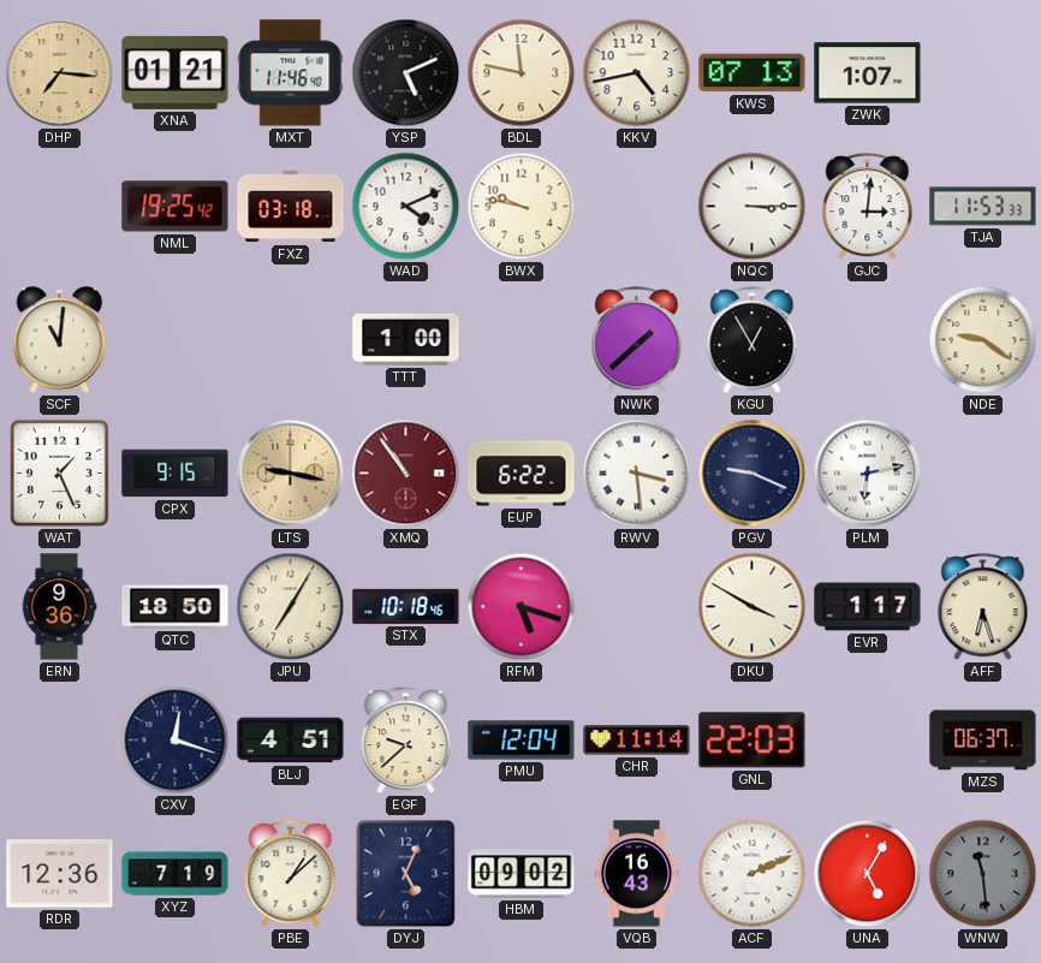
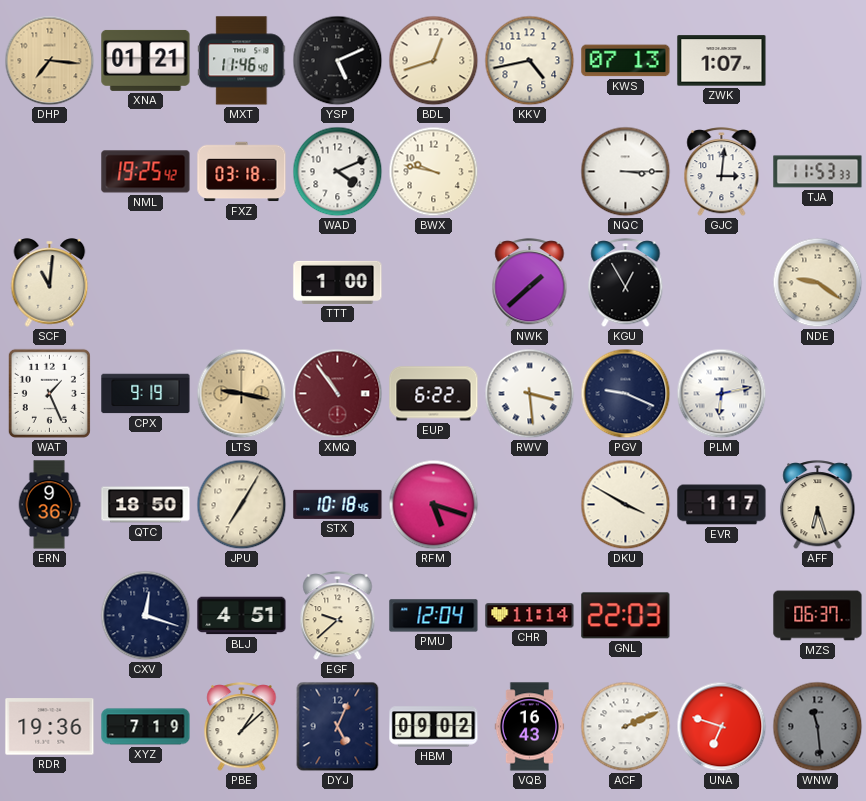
BDL: 11:47 -> 12:42
CPX: 9:15 -> 9:19
RDR: 12:36 -> 19:36
UNA: 5:05 -> 6:48
